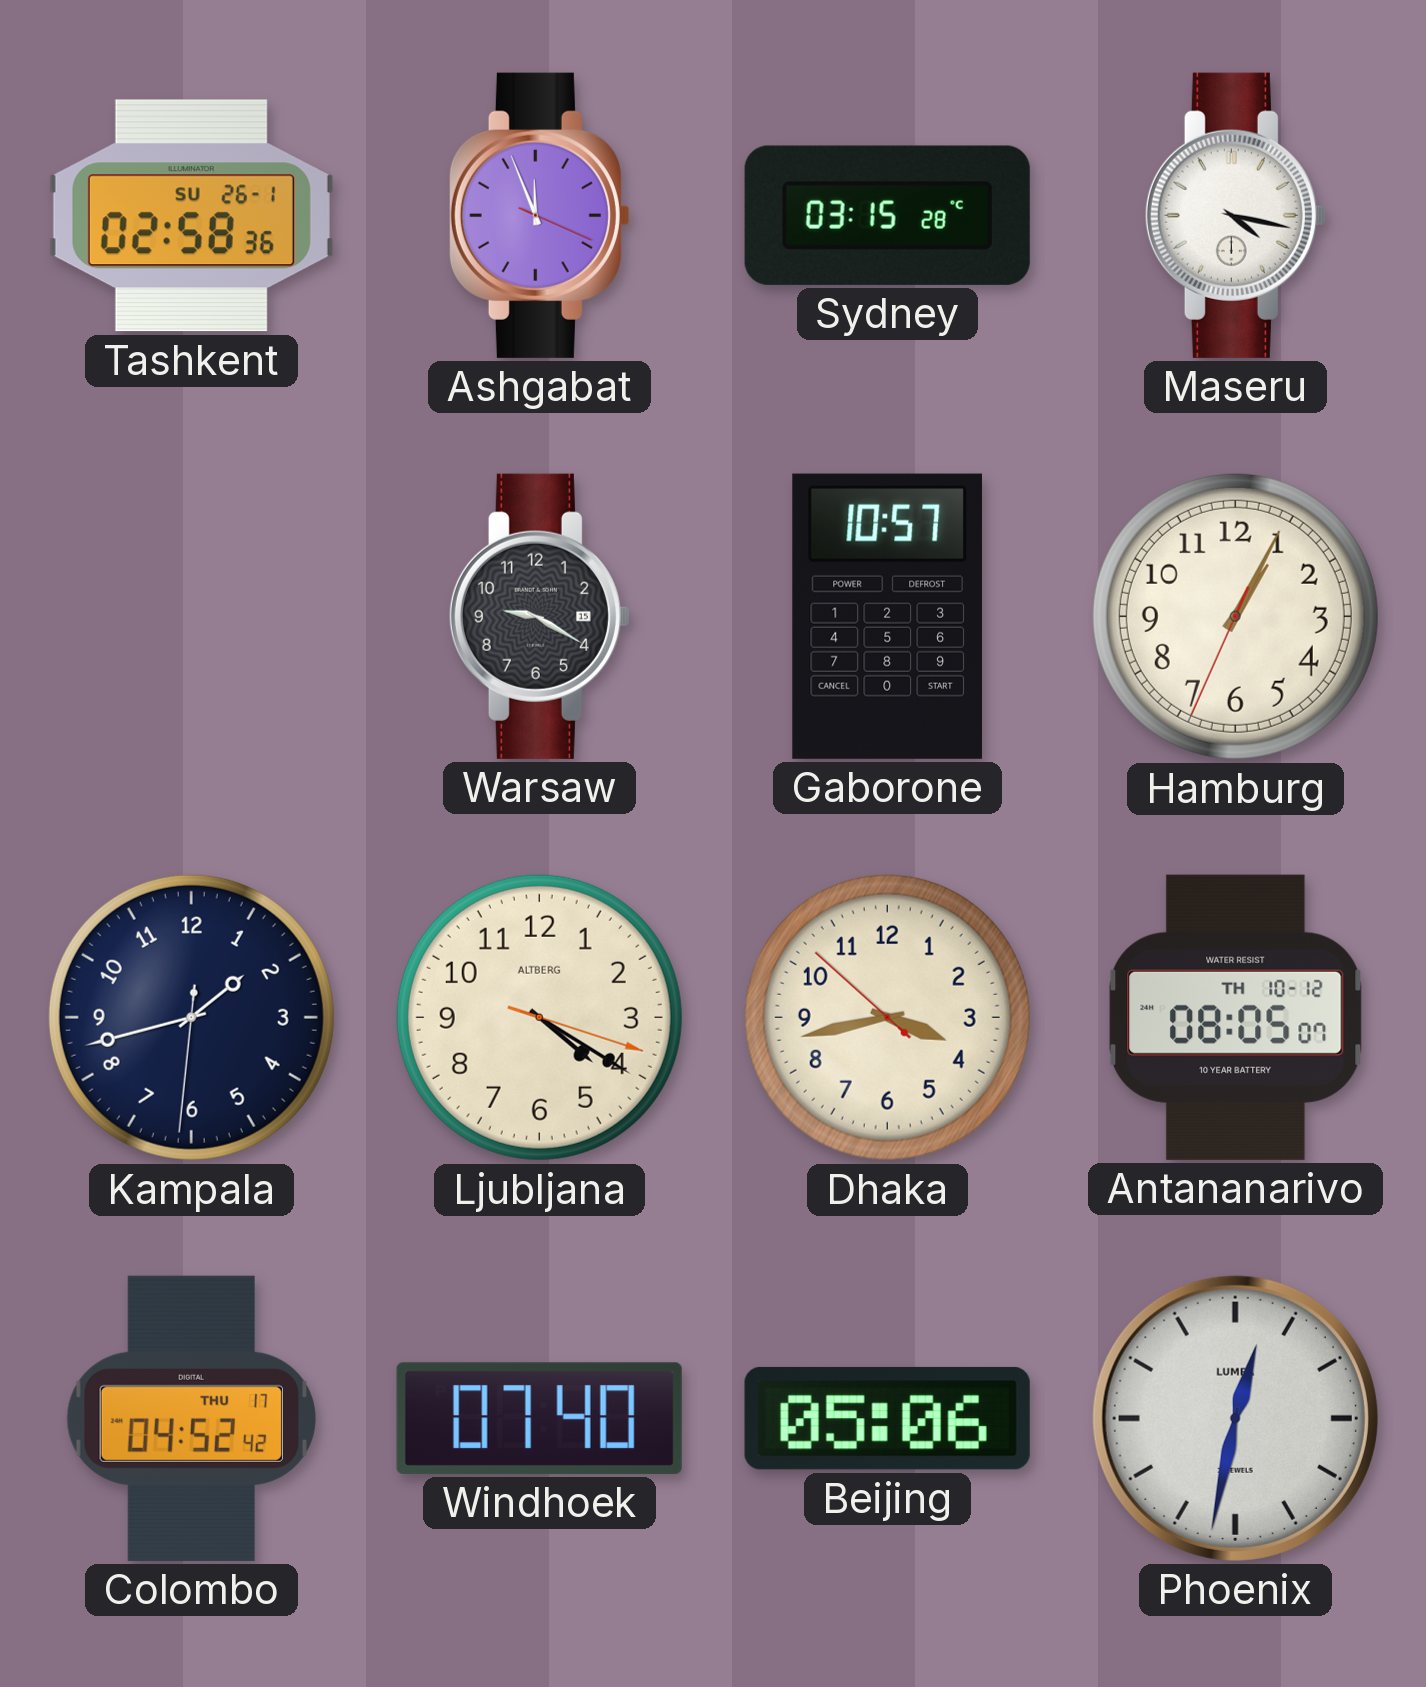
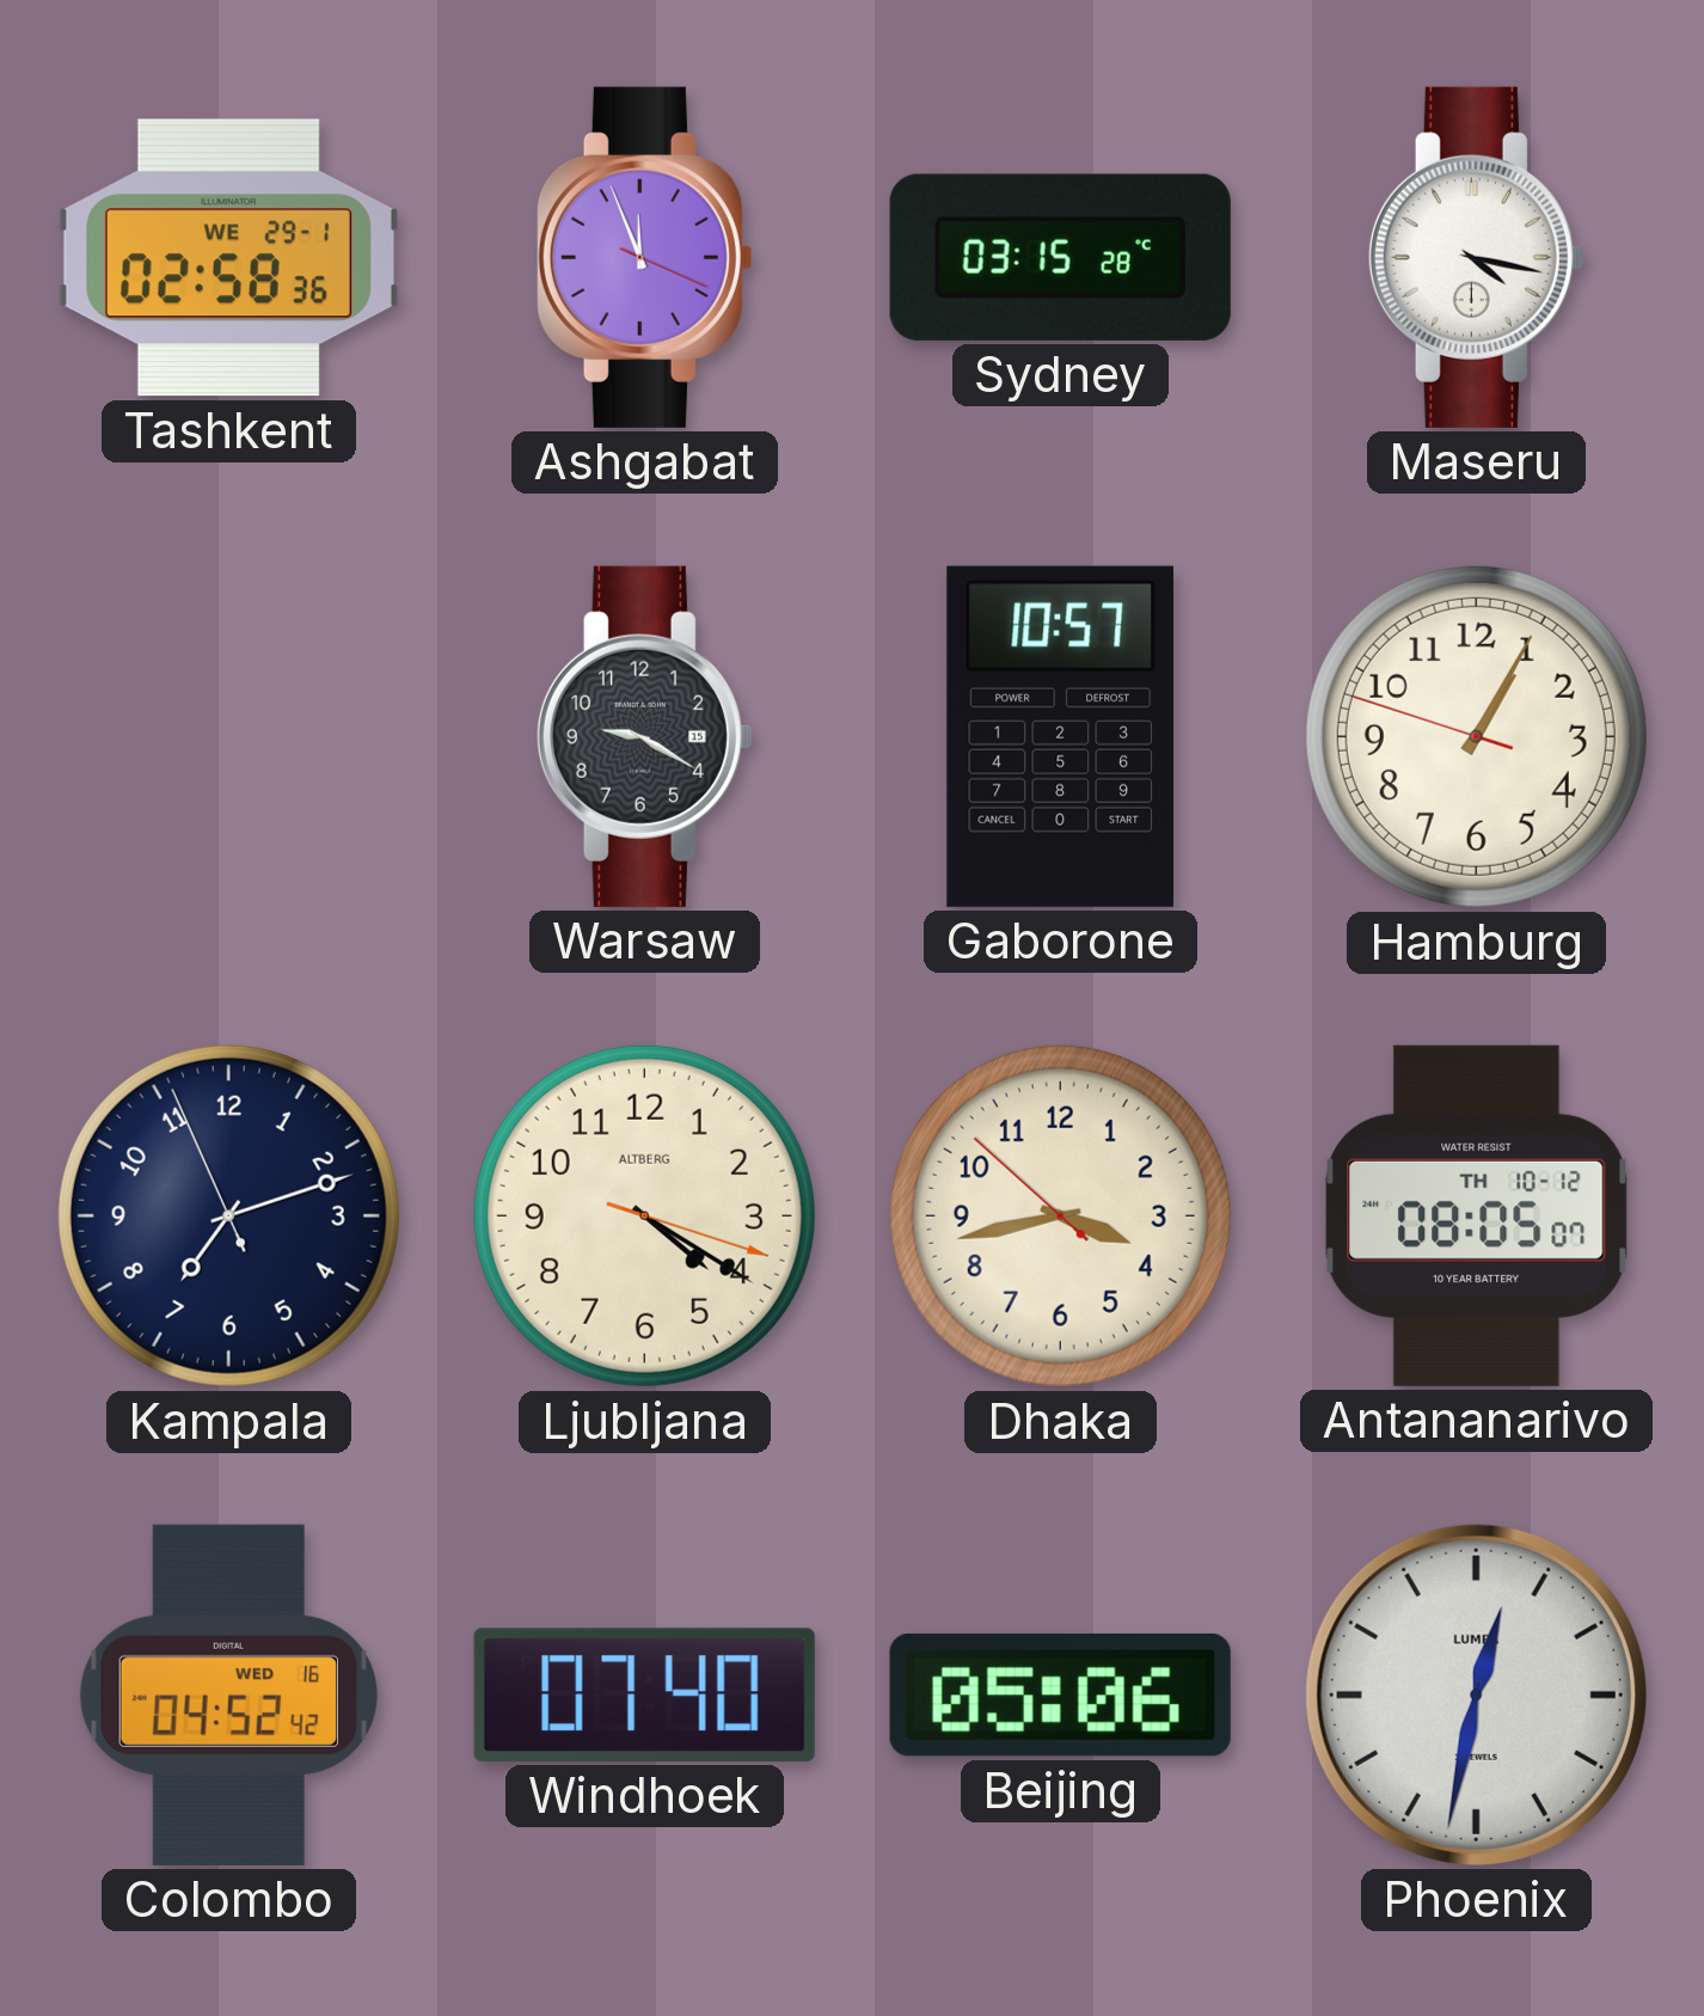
Tashkent date: SU 26-1 -> WE 29-1
Hamburg: 1:04:34 -> 1:04:48
Kampala: 1:42 -> 7:11
Colombo date: THU 17 -> WED 16
